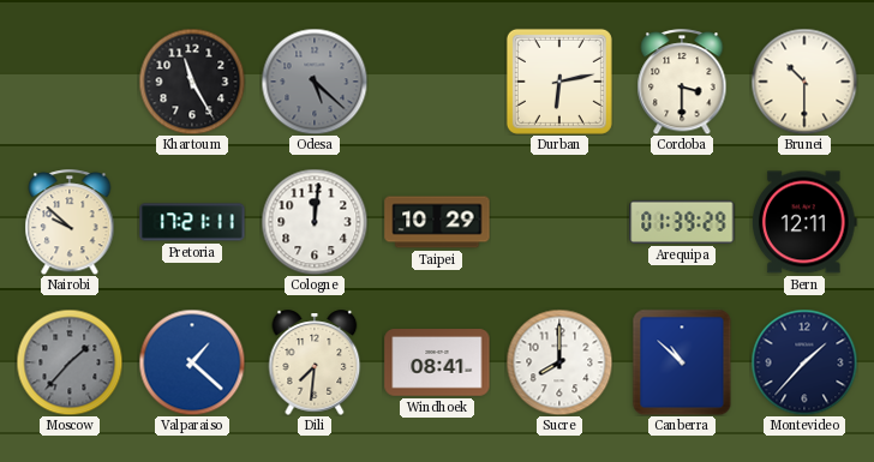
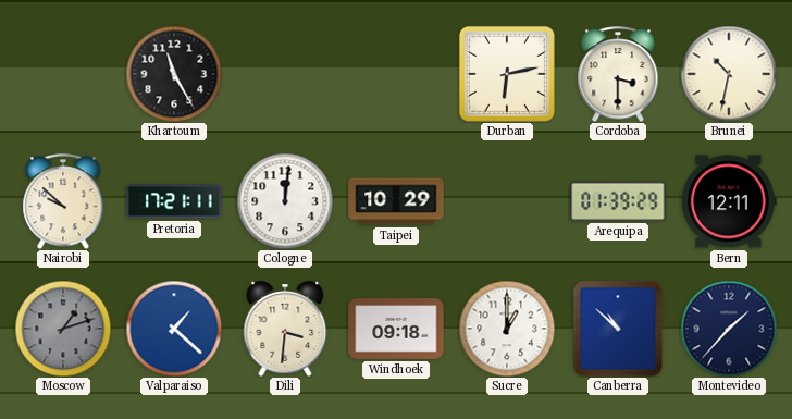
Odesa: 5:22 -> none
Brunei: 10:30 -> 10:32
Moscow: 1:37 -> 1:12
Dili: 7:31 -> 3:31
Windhoek: 08:41 -> 09:18
Sucre: 8:00 -> 1:00
